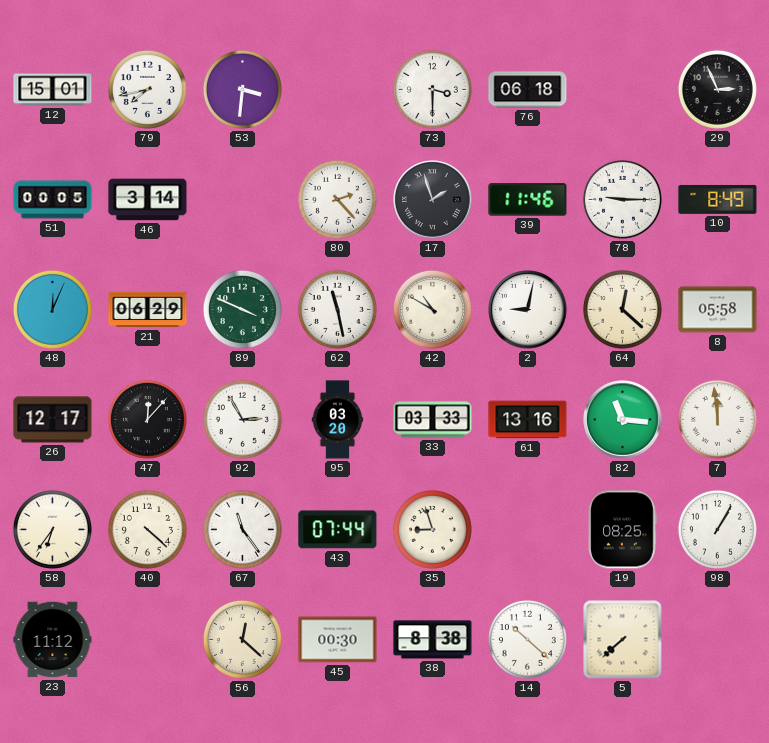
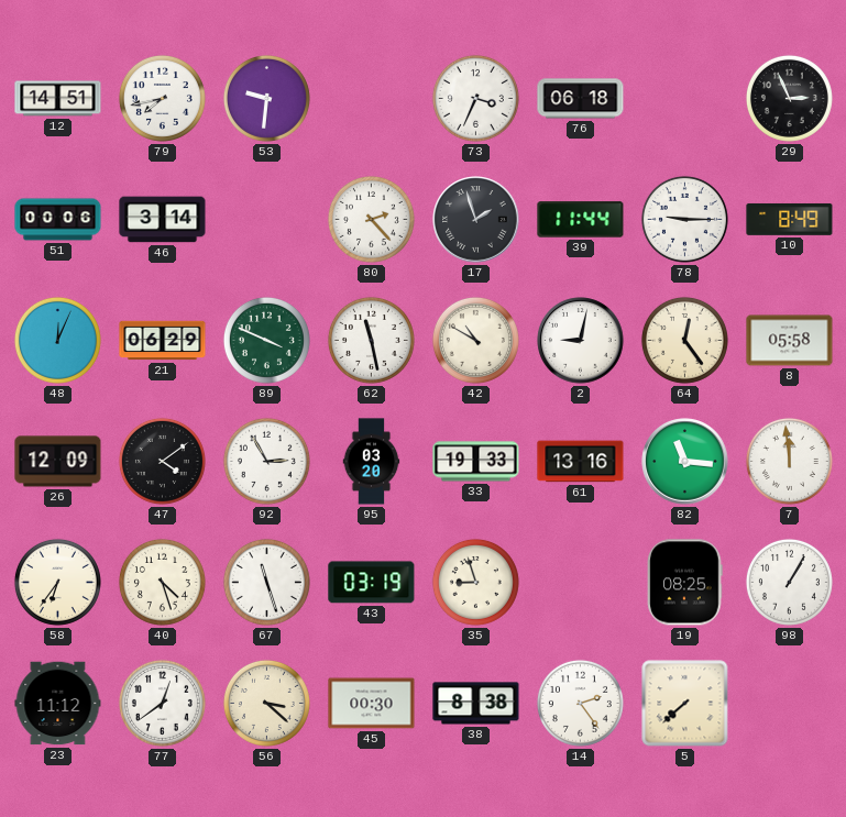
12: 15:01 -> 14:51
53: 3:31 -> 9:31
73: 3:30 -> 3:34
51: 00:05 -> 00:06
39: 11:46 -> 11:44
64: 12:22 -> 12:24
26: 12:17 -> 12:09
47: 12:07 -> 4:09
33: 03:33 -> 19:33
40: 4:22 -> 4:27
67: 11:24 -> 11:27
43: 07:44 -> 03:19
77: none -> 12:39
56: 12:22 -> 3:22
14: 10:22 -> 2:24
